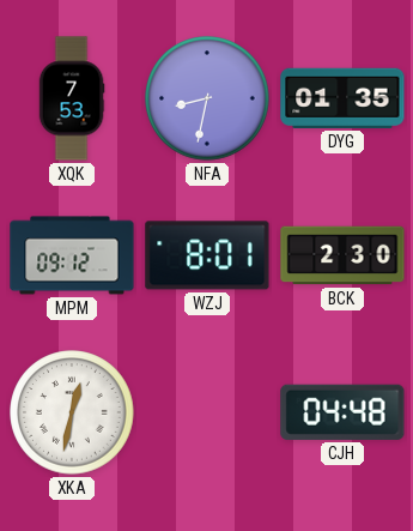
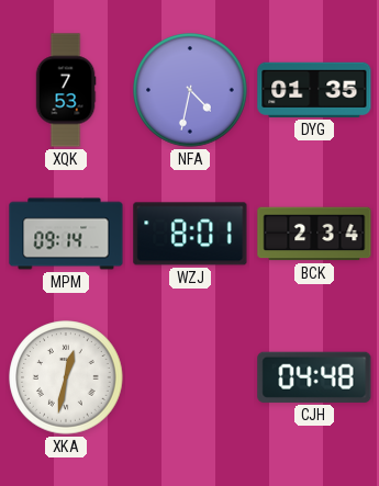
NFA: 8:32 -> 4:32
MPM: 09:12 -> 09:14
BCK: 2:30 -> 2:34
